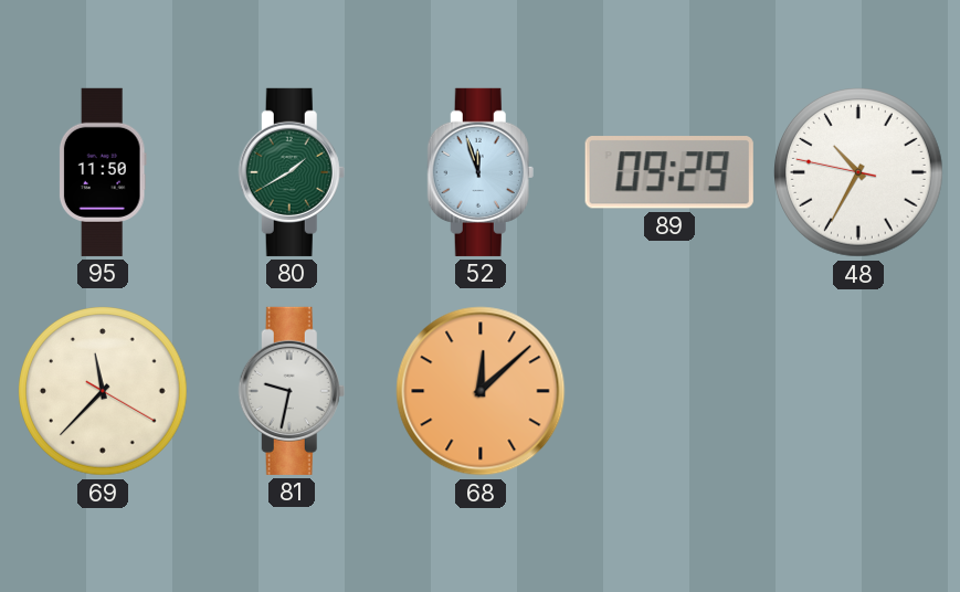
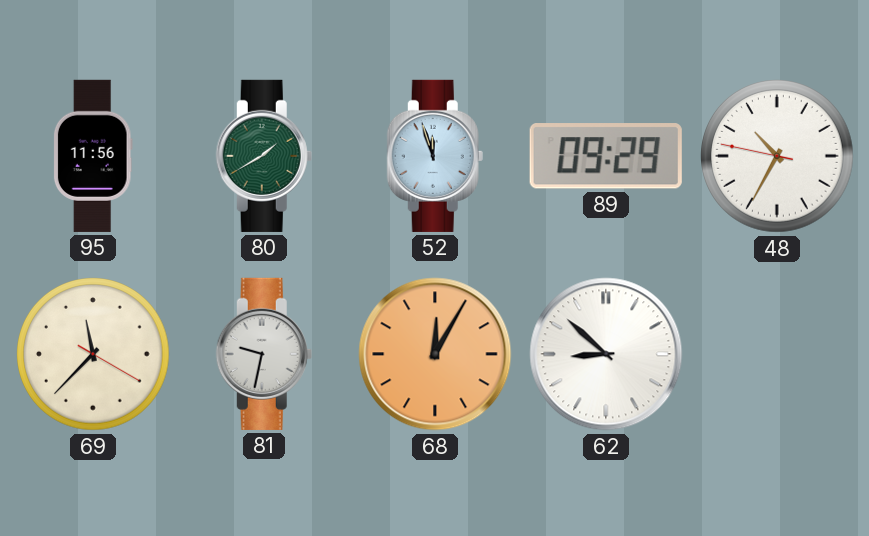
95: 11:50 -> 11:56
68: 12:08 -> 12:05
62: none -> 8:52
